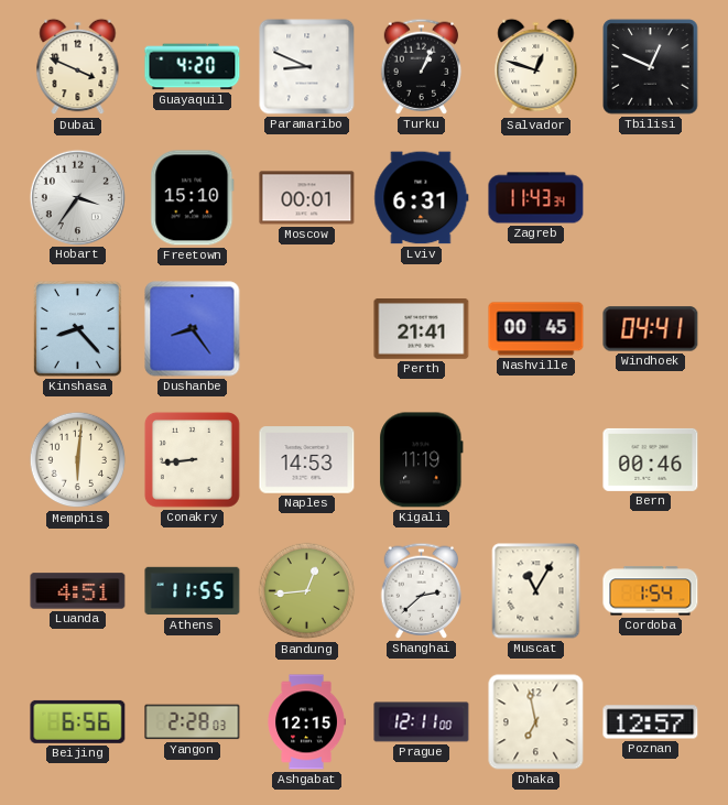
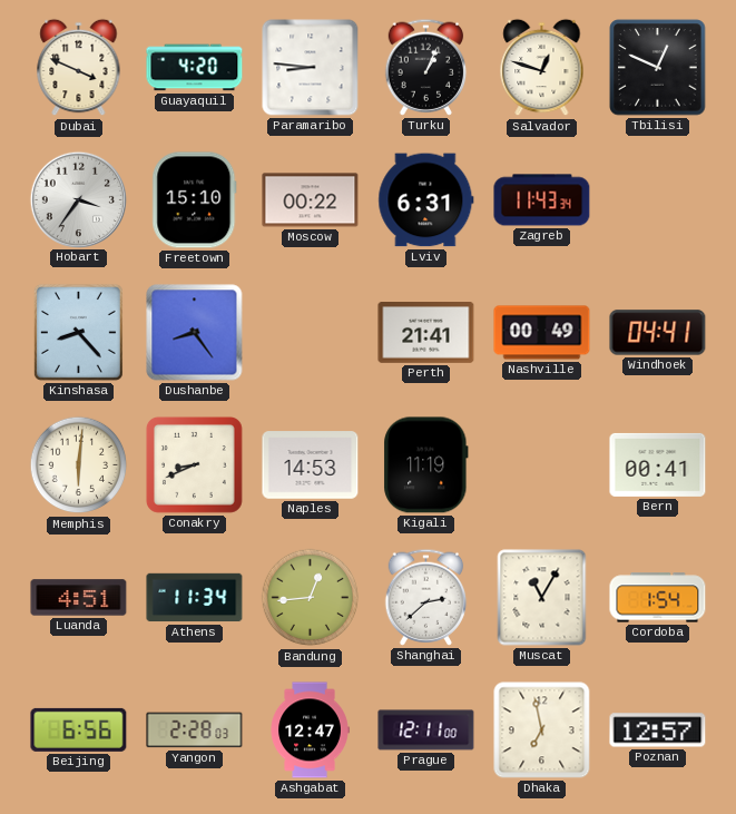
Paramaribo: 8:49 -> 8:46
Moscow: 00:01 -> 00:22
Nashville: 00:45 -> 00:49
Conakry: 8:44 -> 8:41
Bern: 00:46 -> 00:41
Athens: 11:55 -> 11:34
Ashgabat: 12:15 -> 12:47
